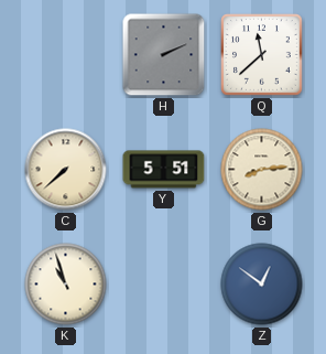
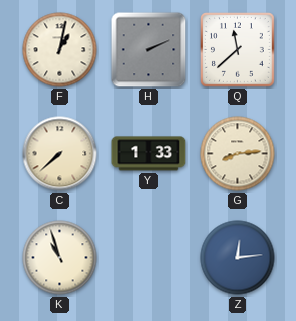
F: none -> 1:02
Y: 5:51 -> 1:33
Z: 12:51 -> 12:14
